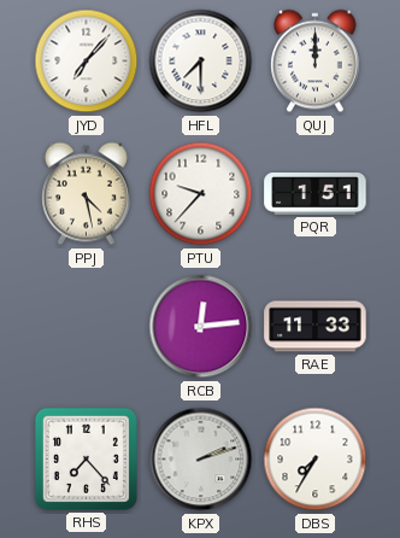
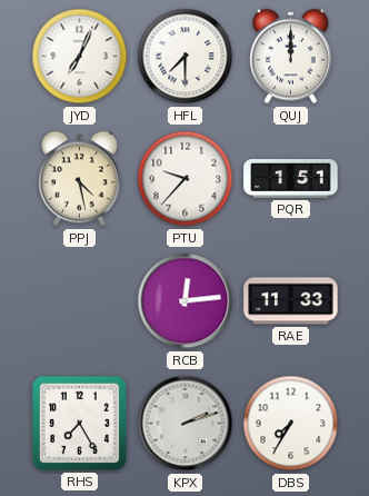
JYD: 7:07 -> 7:04
RHS: 7:23 -> 7:25
